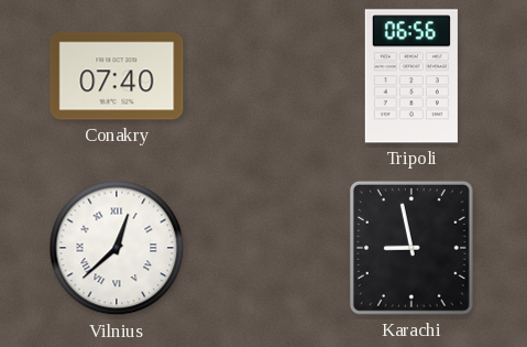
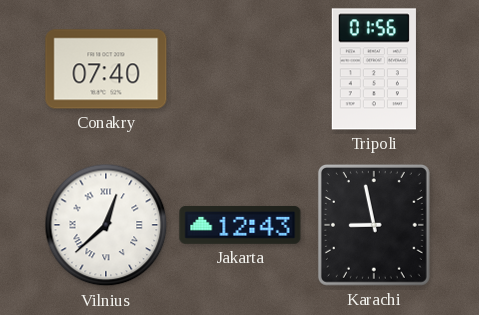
Tripoli: 06:56 -> 01:56
Jakarta: none -> 12:43
